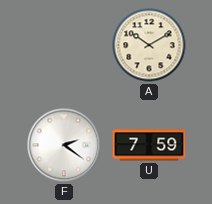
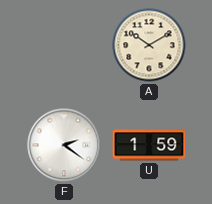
U: 7:59 -> 1:59
